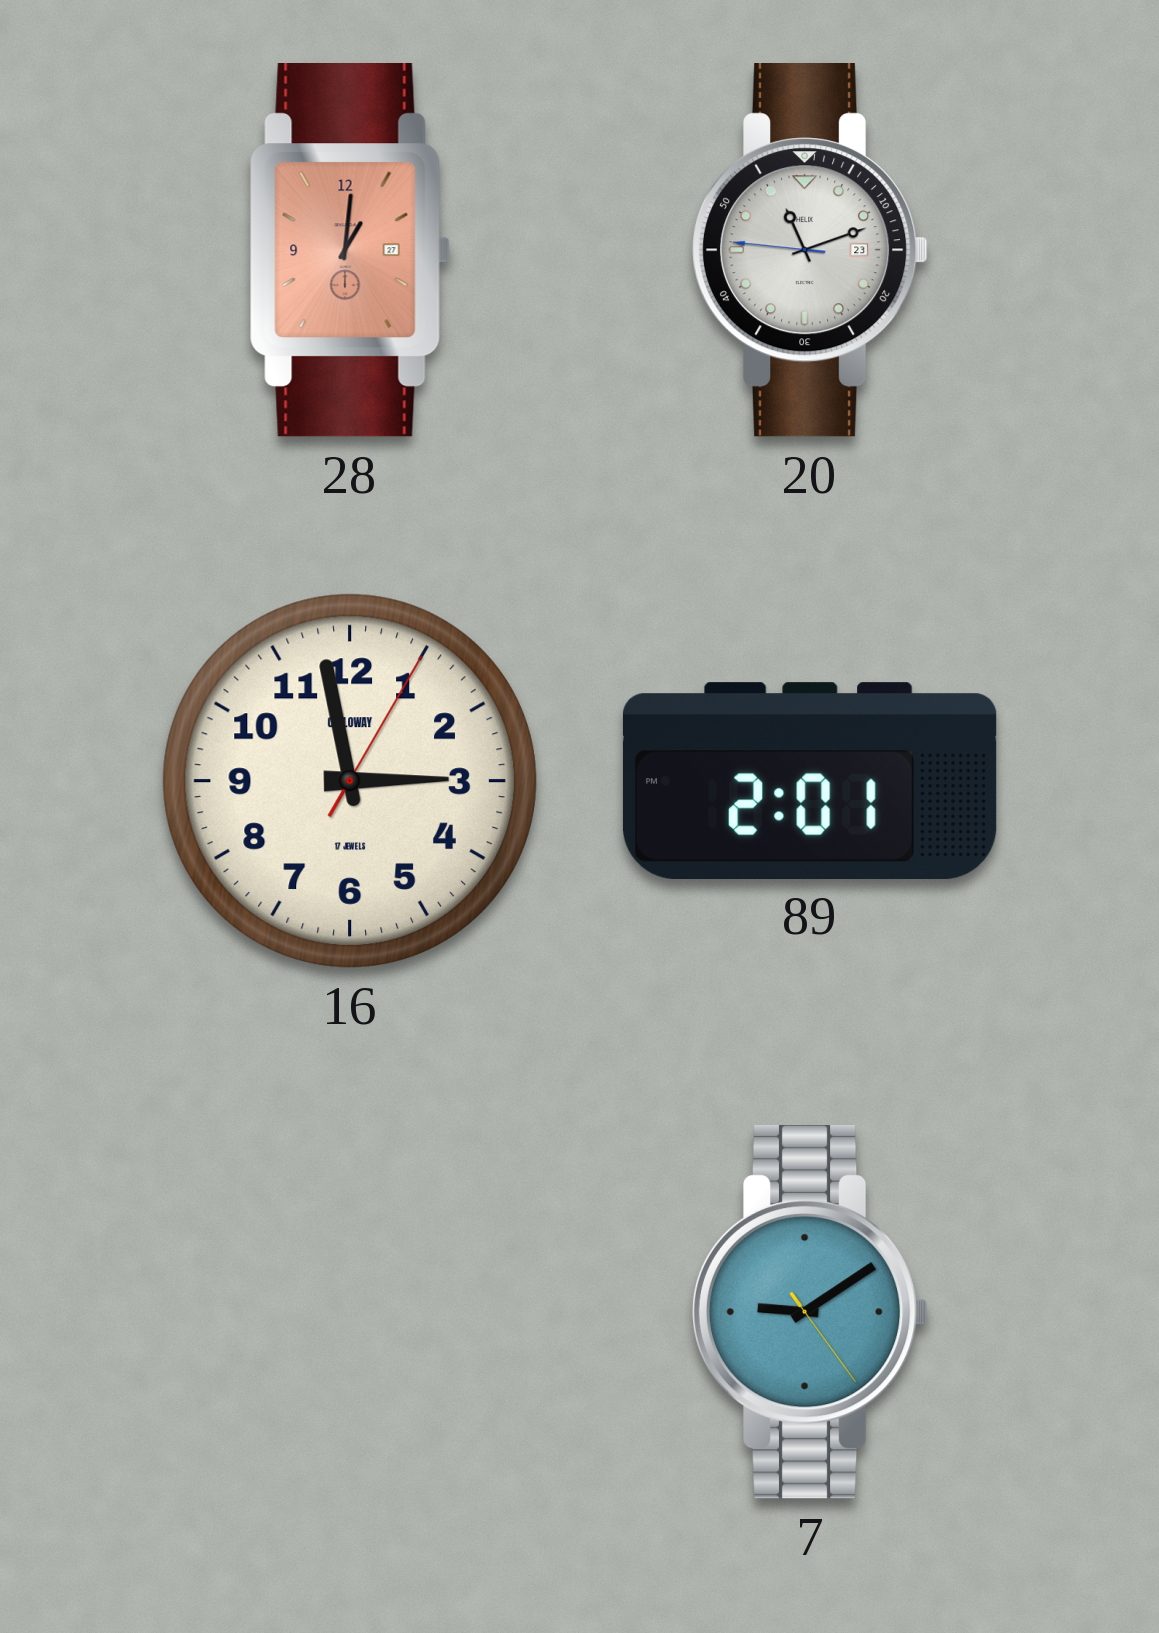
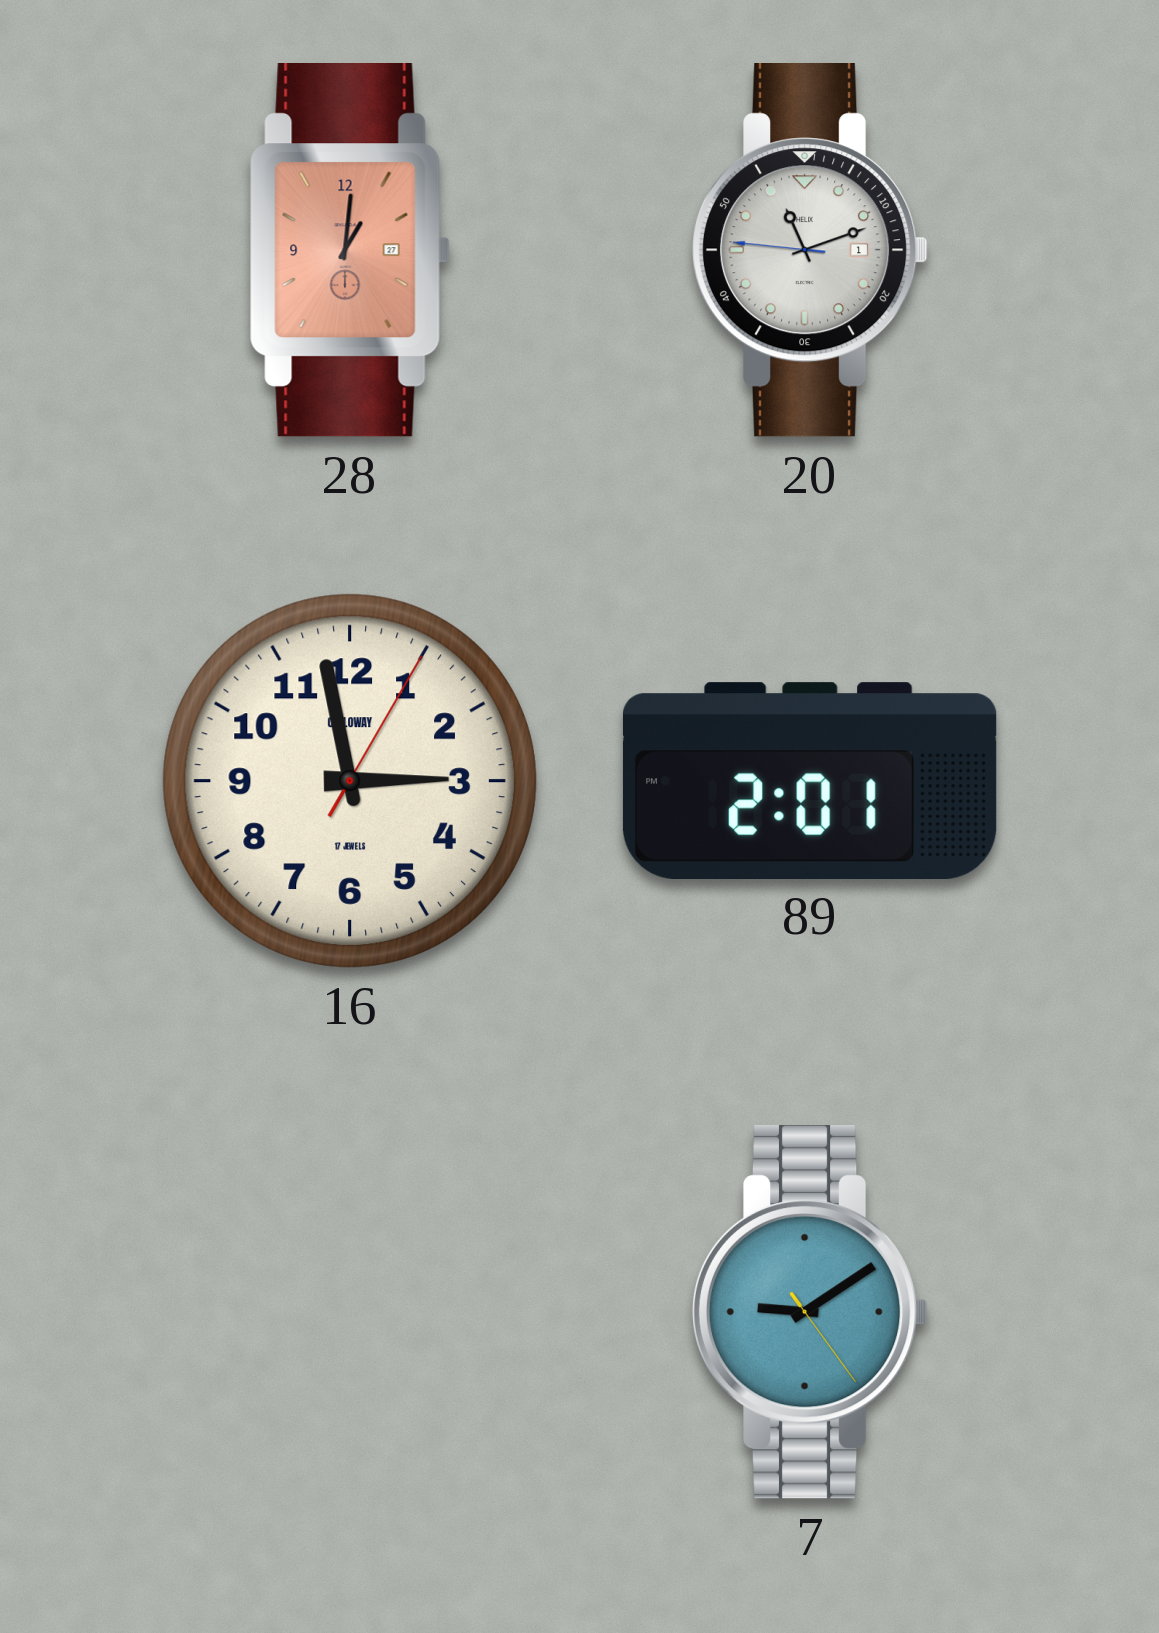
20 date: 23 -> 1
